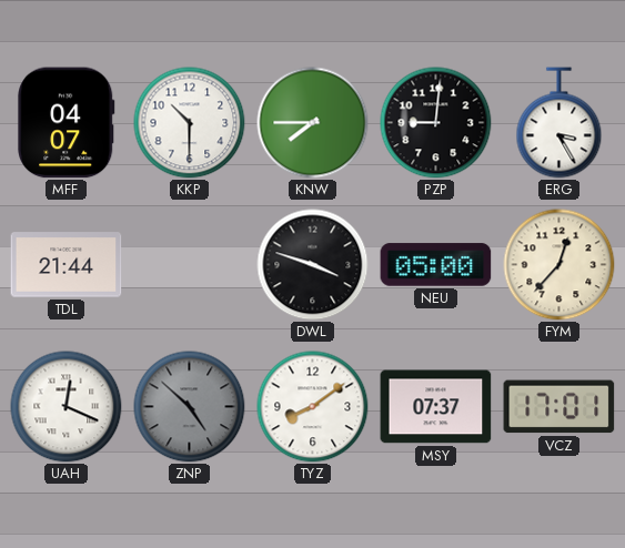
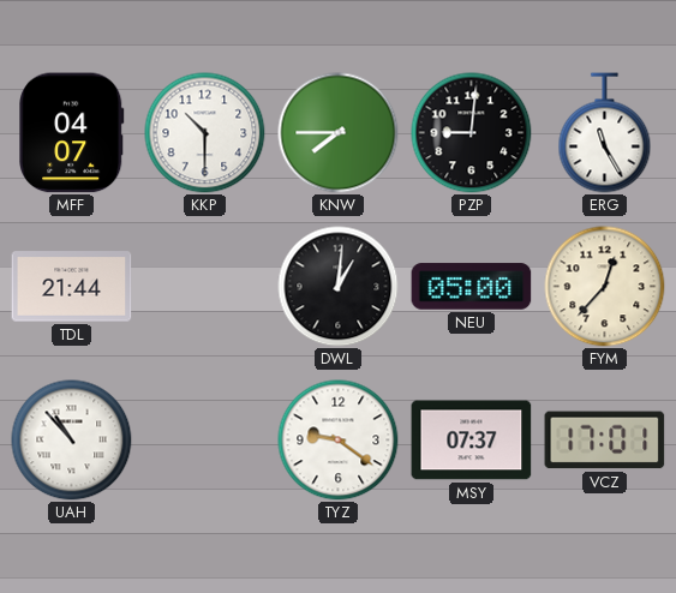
ERG: 3:25 -> 11:25
DWL: 3:48 -> 1:01
UAH: 12:19 -> 10:53
ZNP: 4:52 -> none
TYZ: 8:09 -> 9:21
